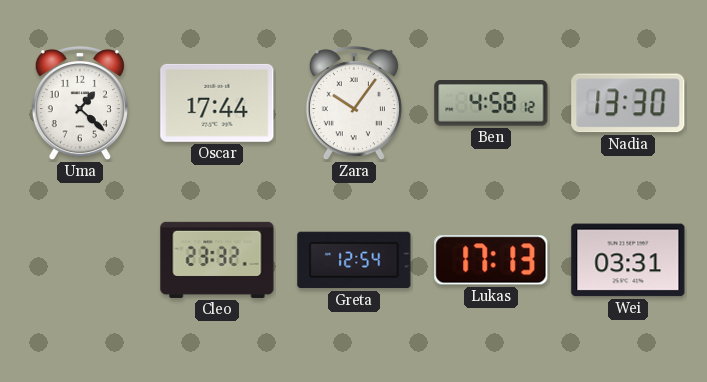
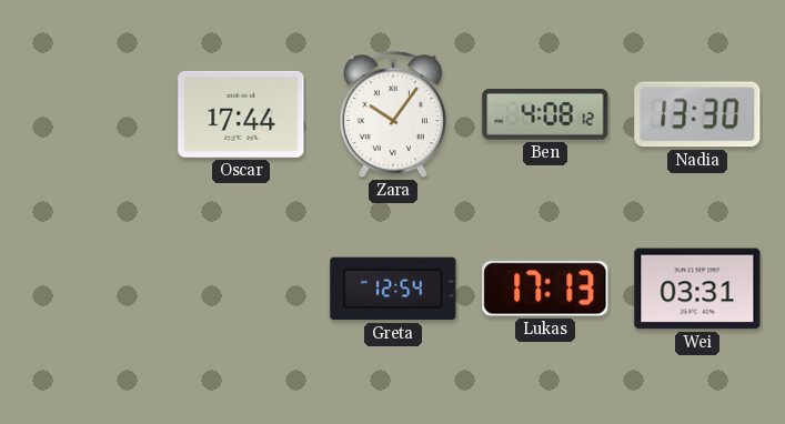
Uma: 1:22 -> none
Ben: 4:58 -> 4:08
Cleo: 23:32 -> none
